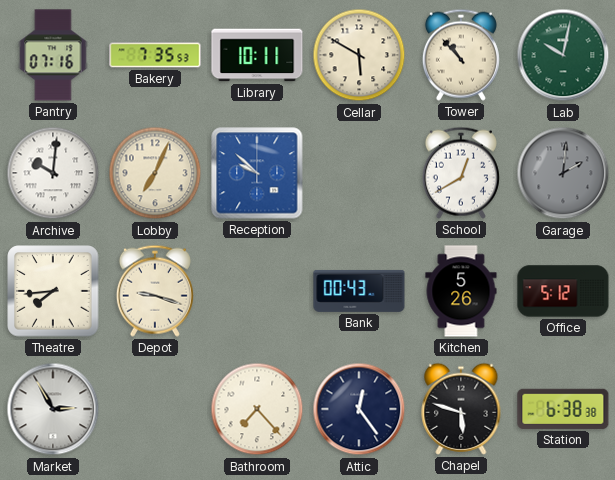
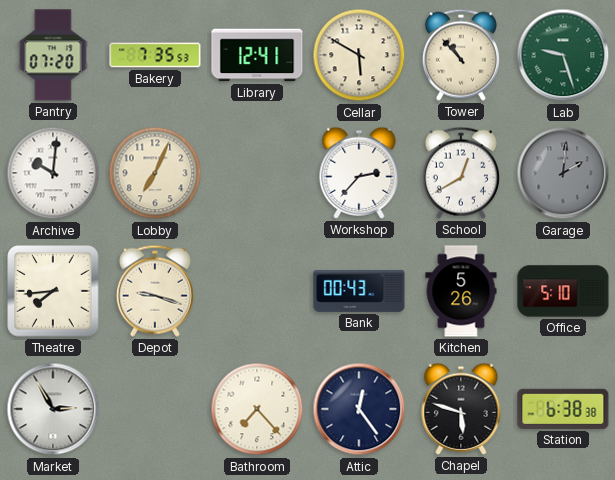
Pantry: 07:16 -> 07:20
Library: 10:11 -> 12:41
Lab: 10:02 -> 9:27
Reception: 9:52 -> none
Workshop: none -> 2:37
Office: 5:12 -> 5:10
